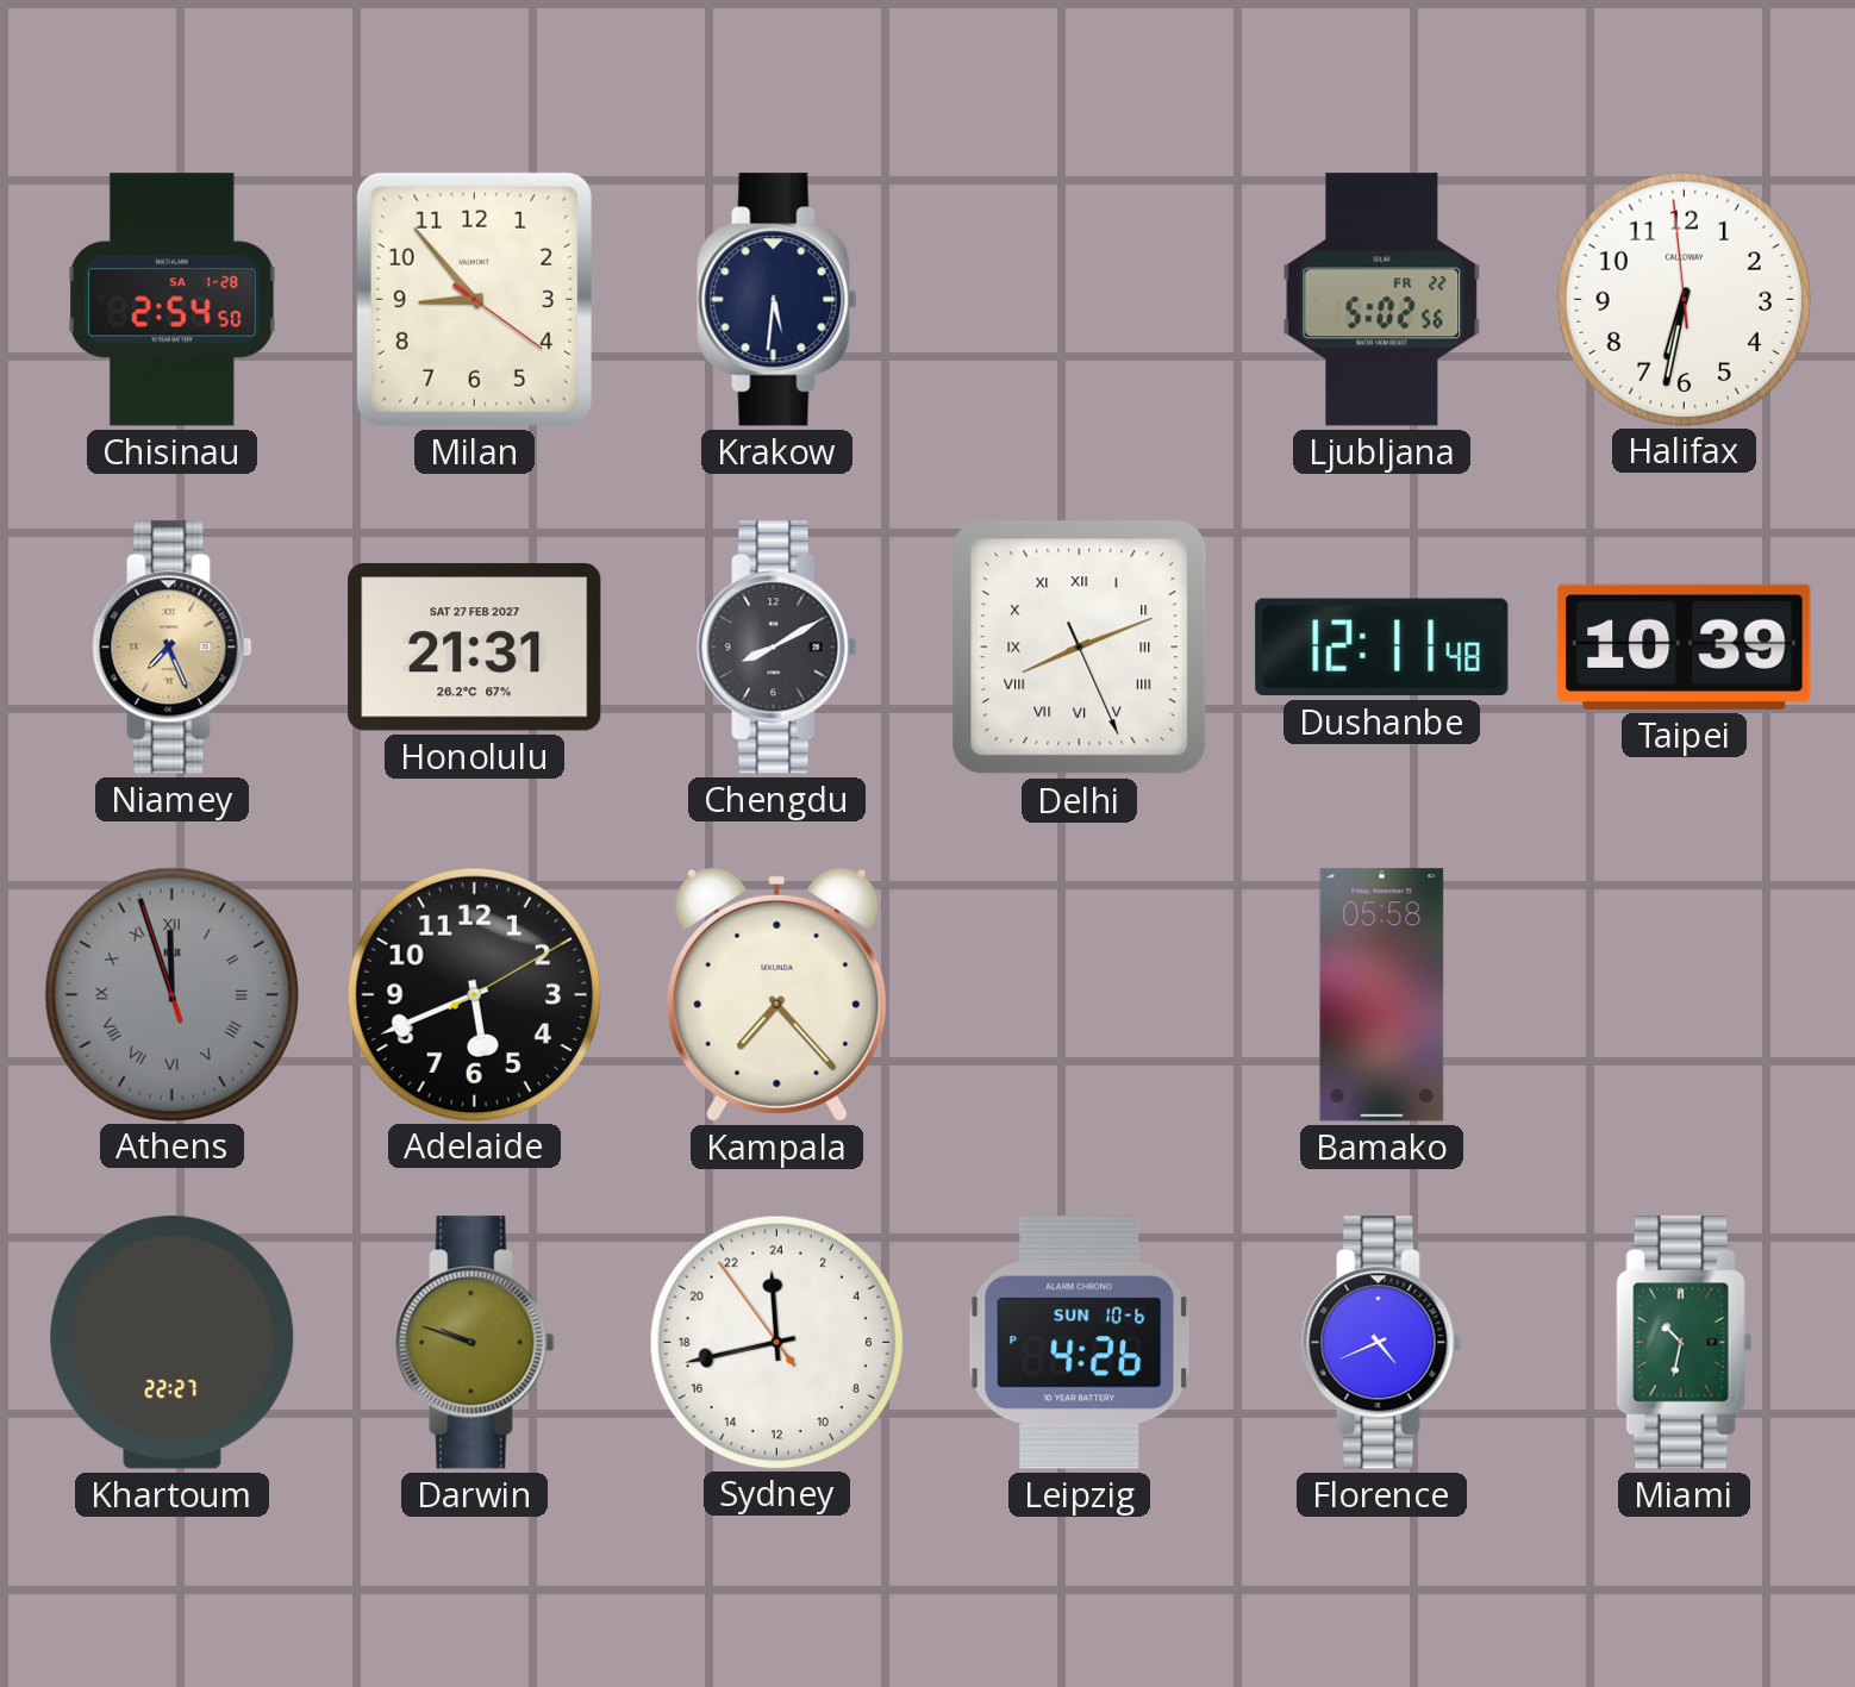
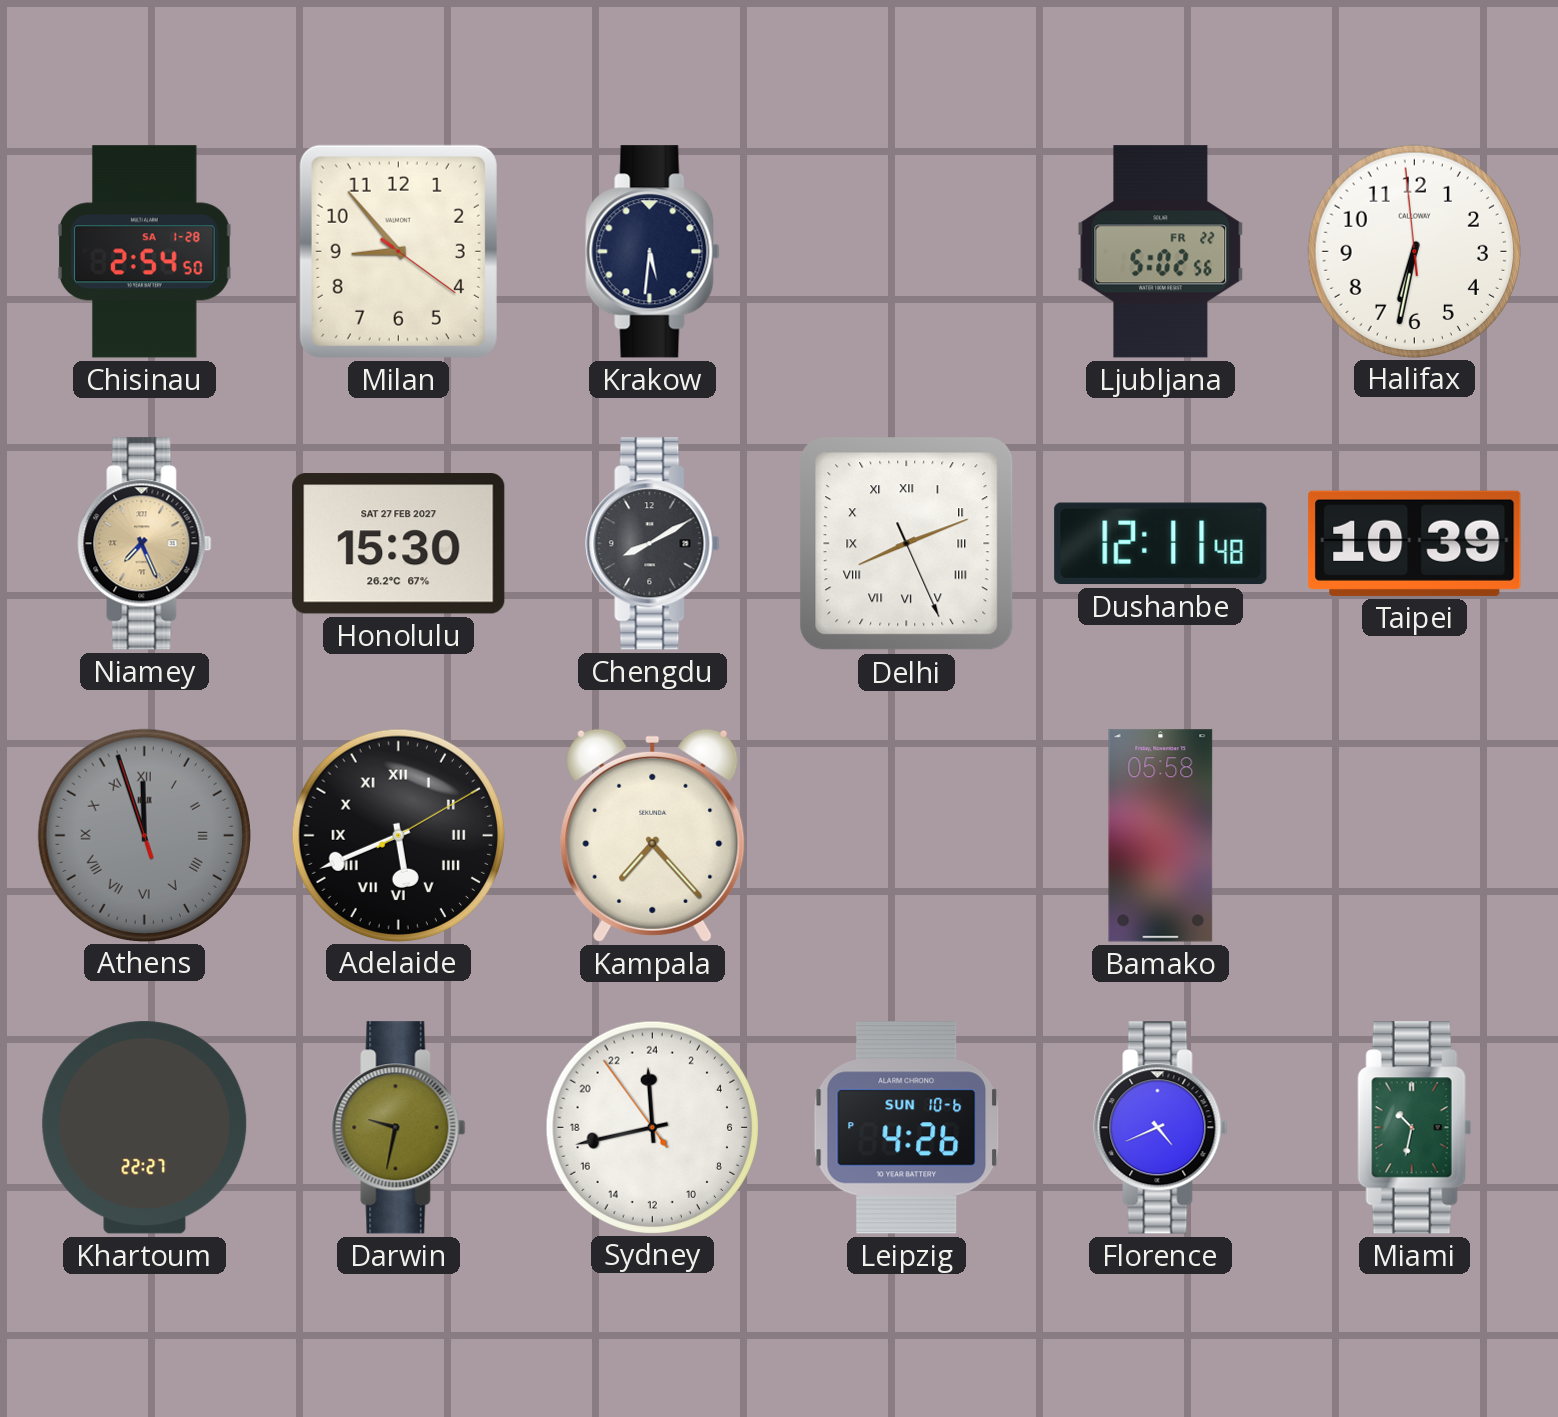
Honolulu: 21:31 -> 15:30
Adelaide numerals: Arabic -> Roman
Darwin: 9:48 -> 9:32
